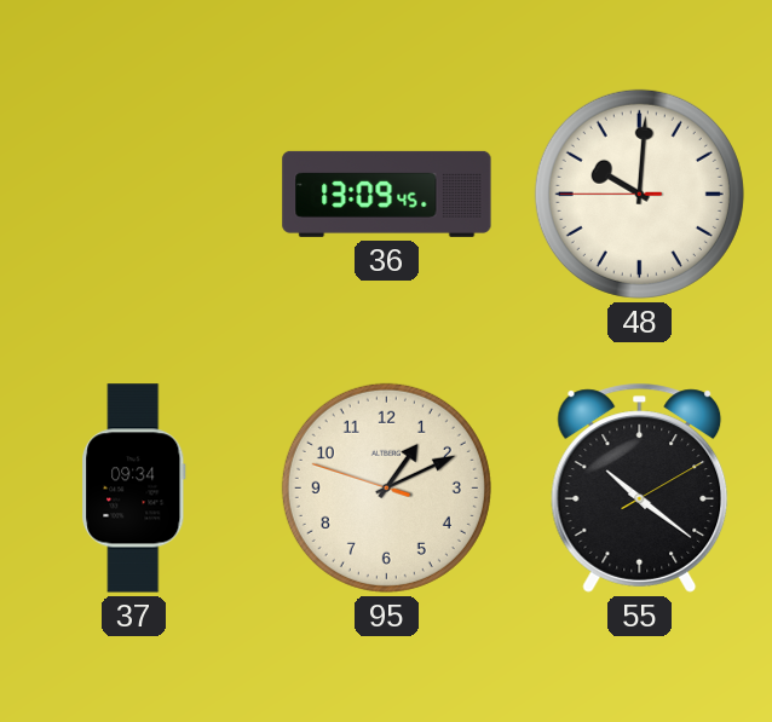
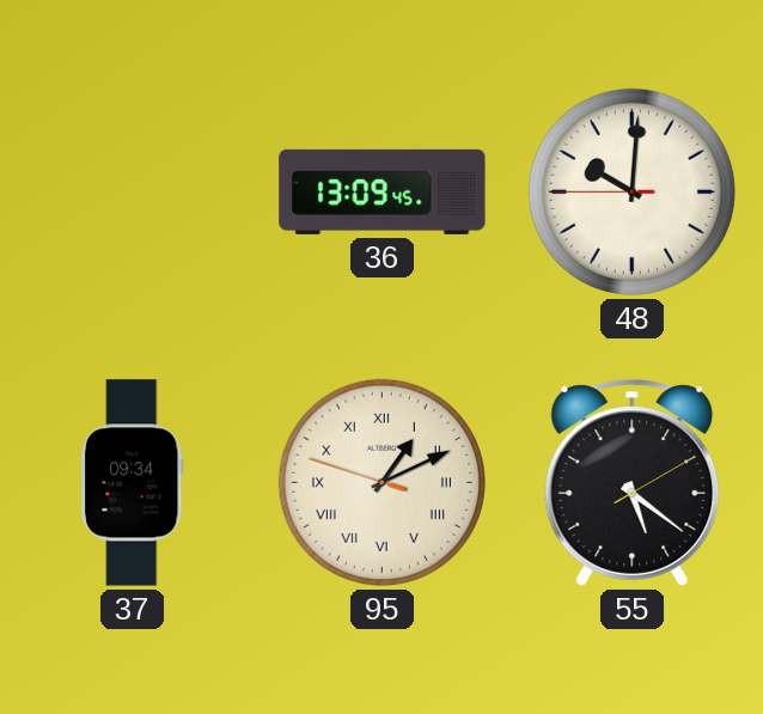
95 numerals: Arabic -> Roman
55: 10:21 -> 5:21
